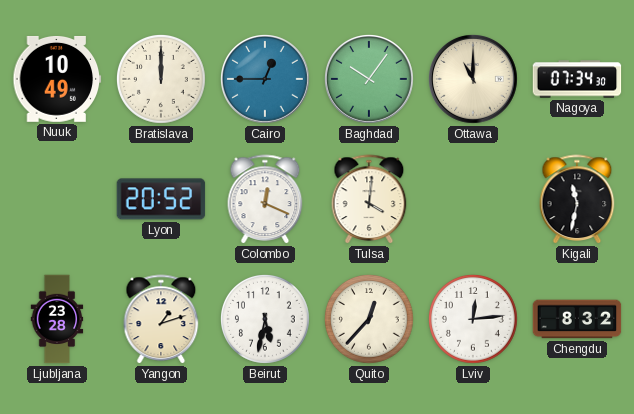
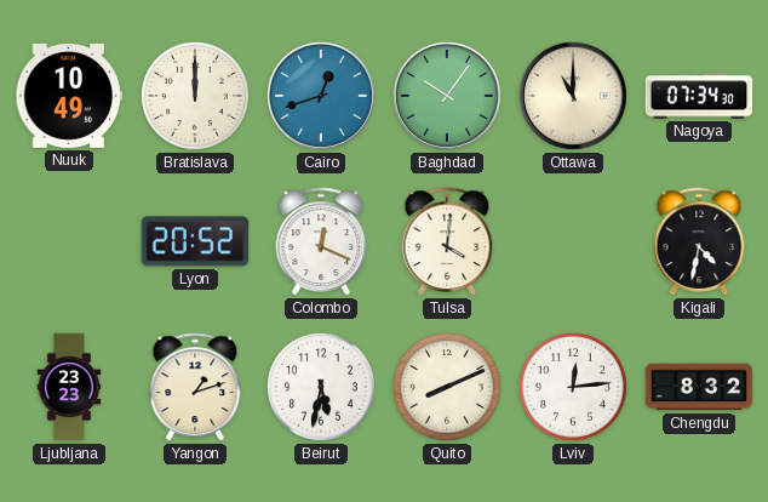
Cairo: 12:45 -> 12:42
Kigali: 11:32 -> 4:32
Ljubljana: 23:28 -> 23:23
Quito: 12:37 -> 8:11
